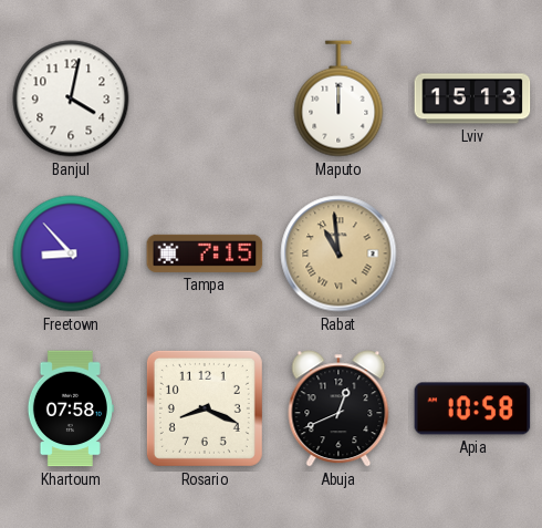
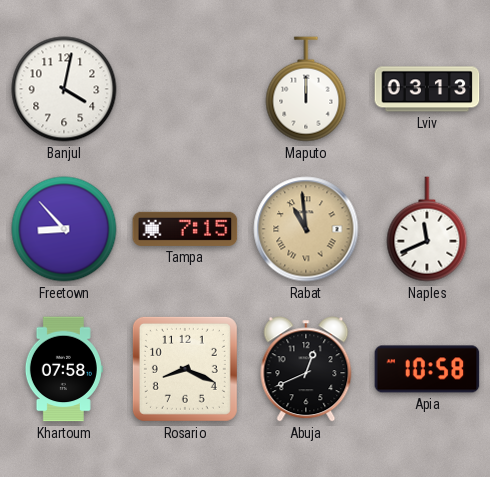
Lviv: 15:13 -> 03:13
Naples: none -> 11:41
